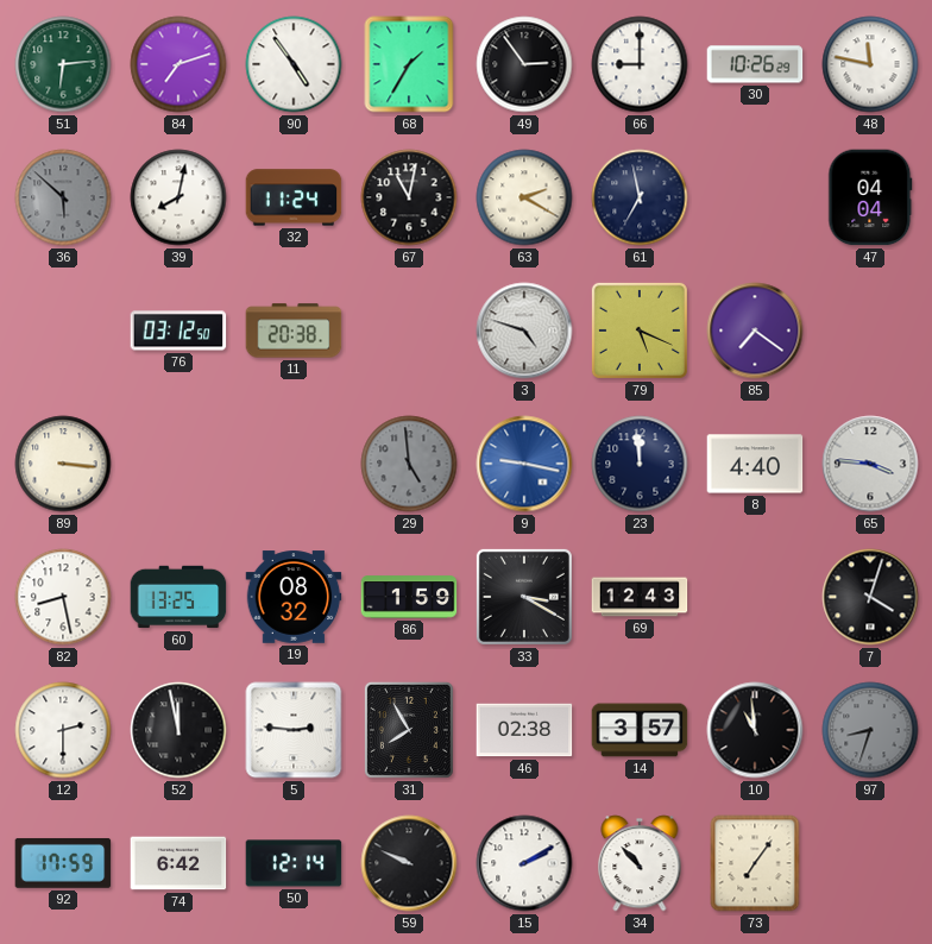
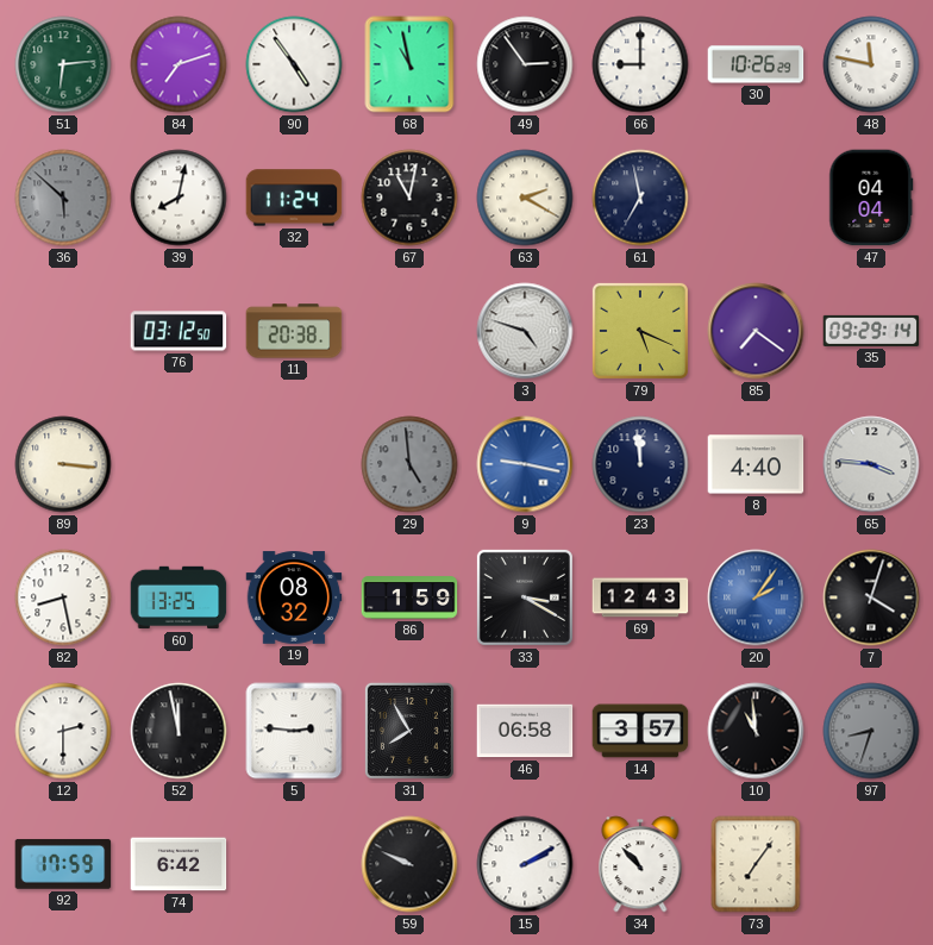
68: 1:35 -> 10:58
35: none -> 09:29
20: none -> 2:06
46: 02:38 -> 06:58
50: 12:14 -> none
